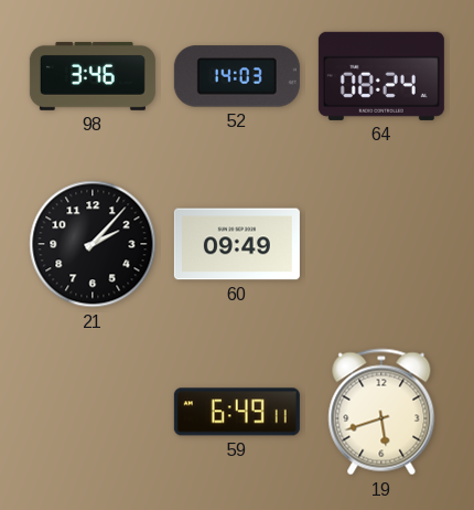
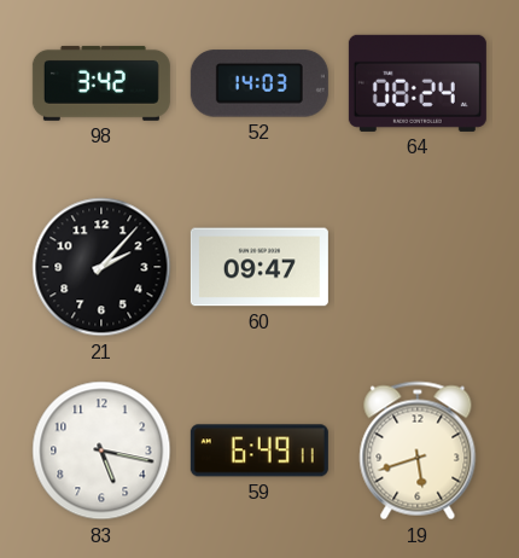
98: 3:46 -> 3:42
60: 09:49 -> 09:47
83: none -> 5:17
